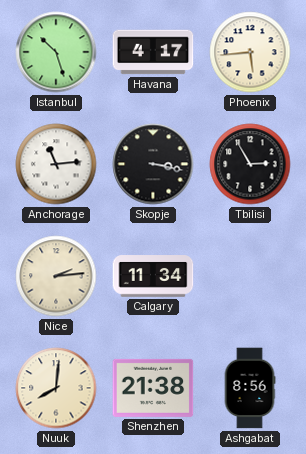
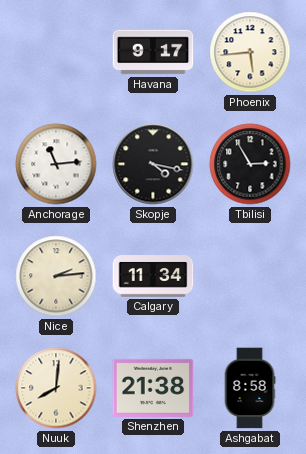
Istanbul: 10:27 -> none
Havana: 4:17 -> 9:17
Skopje: 3:17 -> 4:17
Ashgabat: 8:56 -> 8:58
